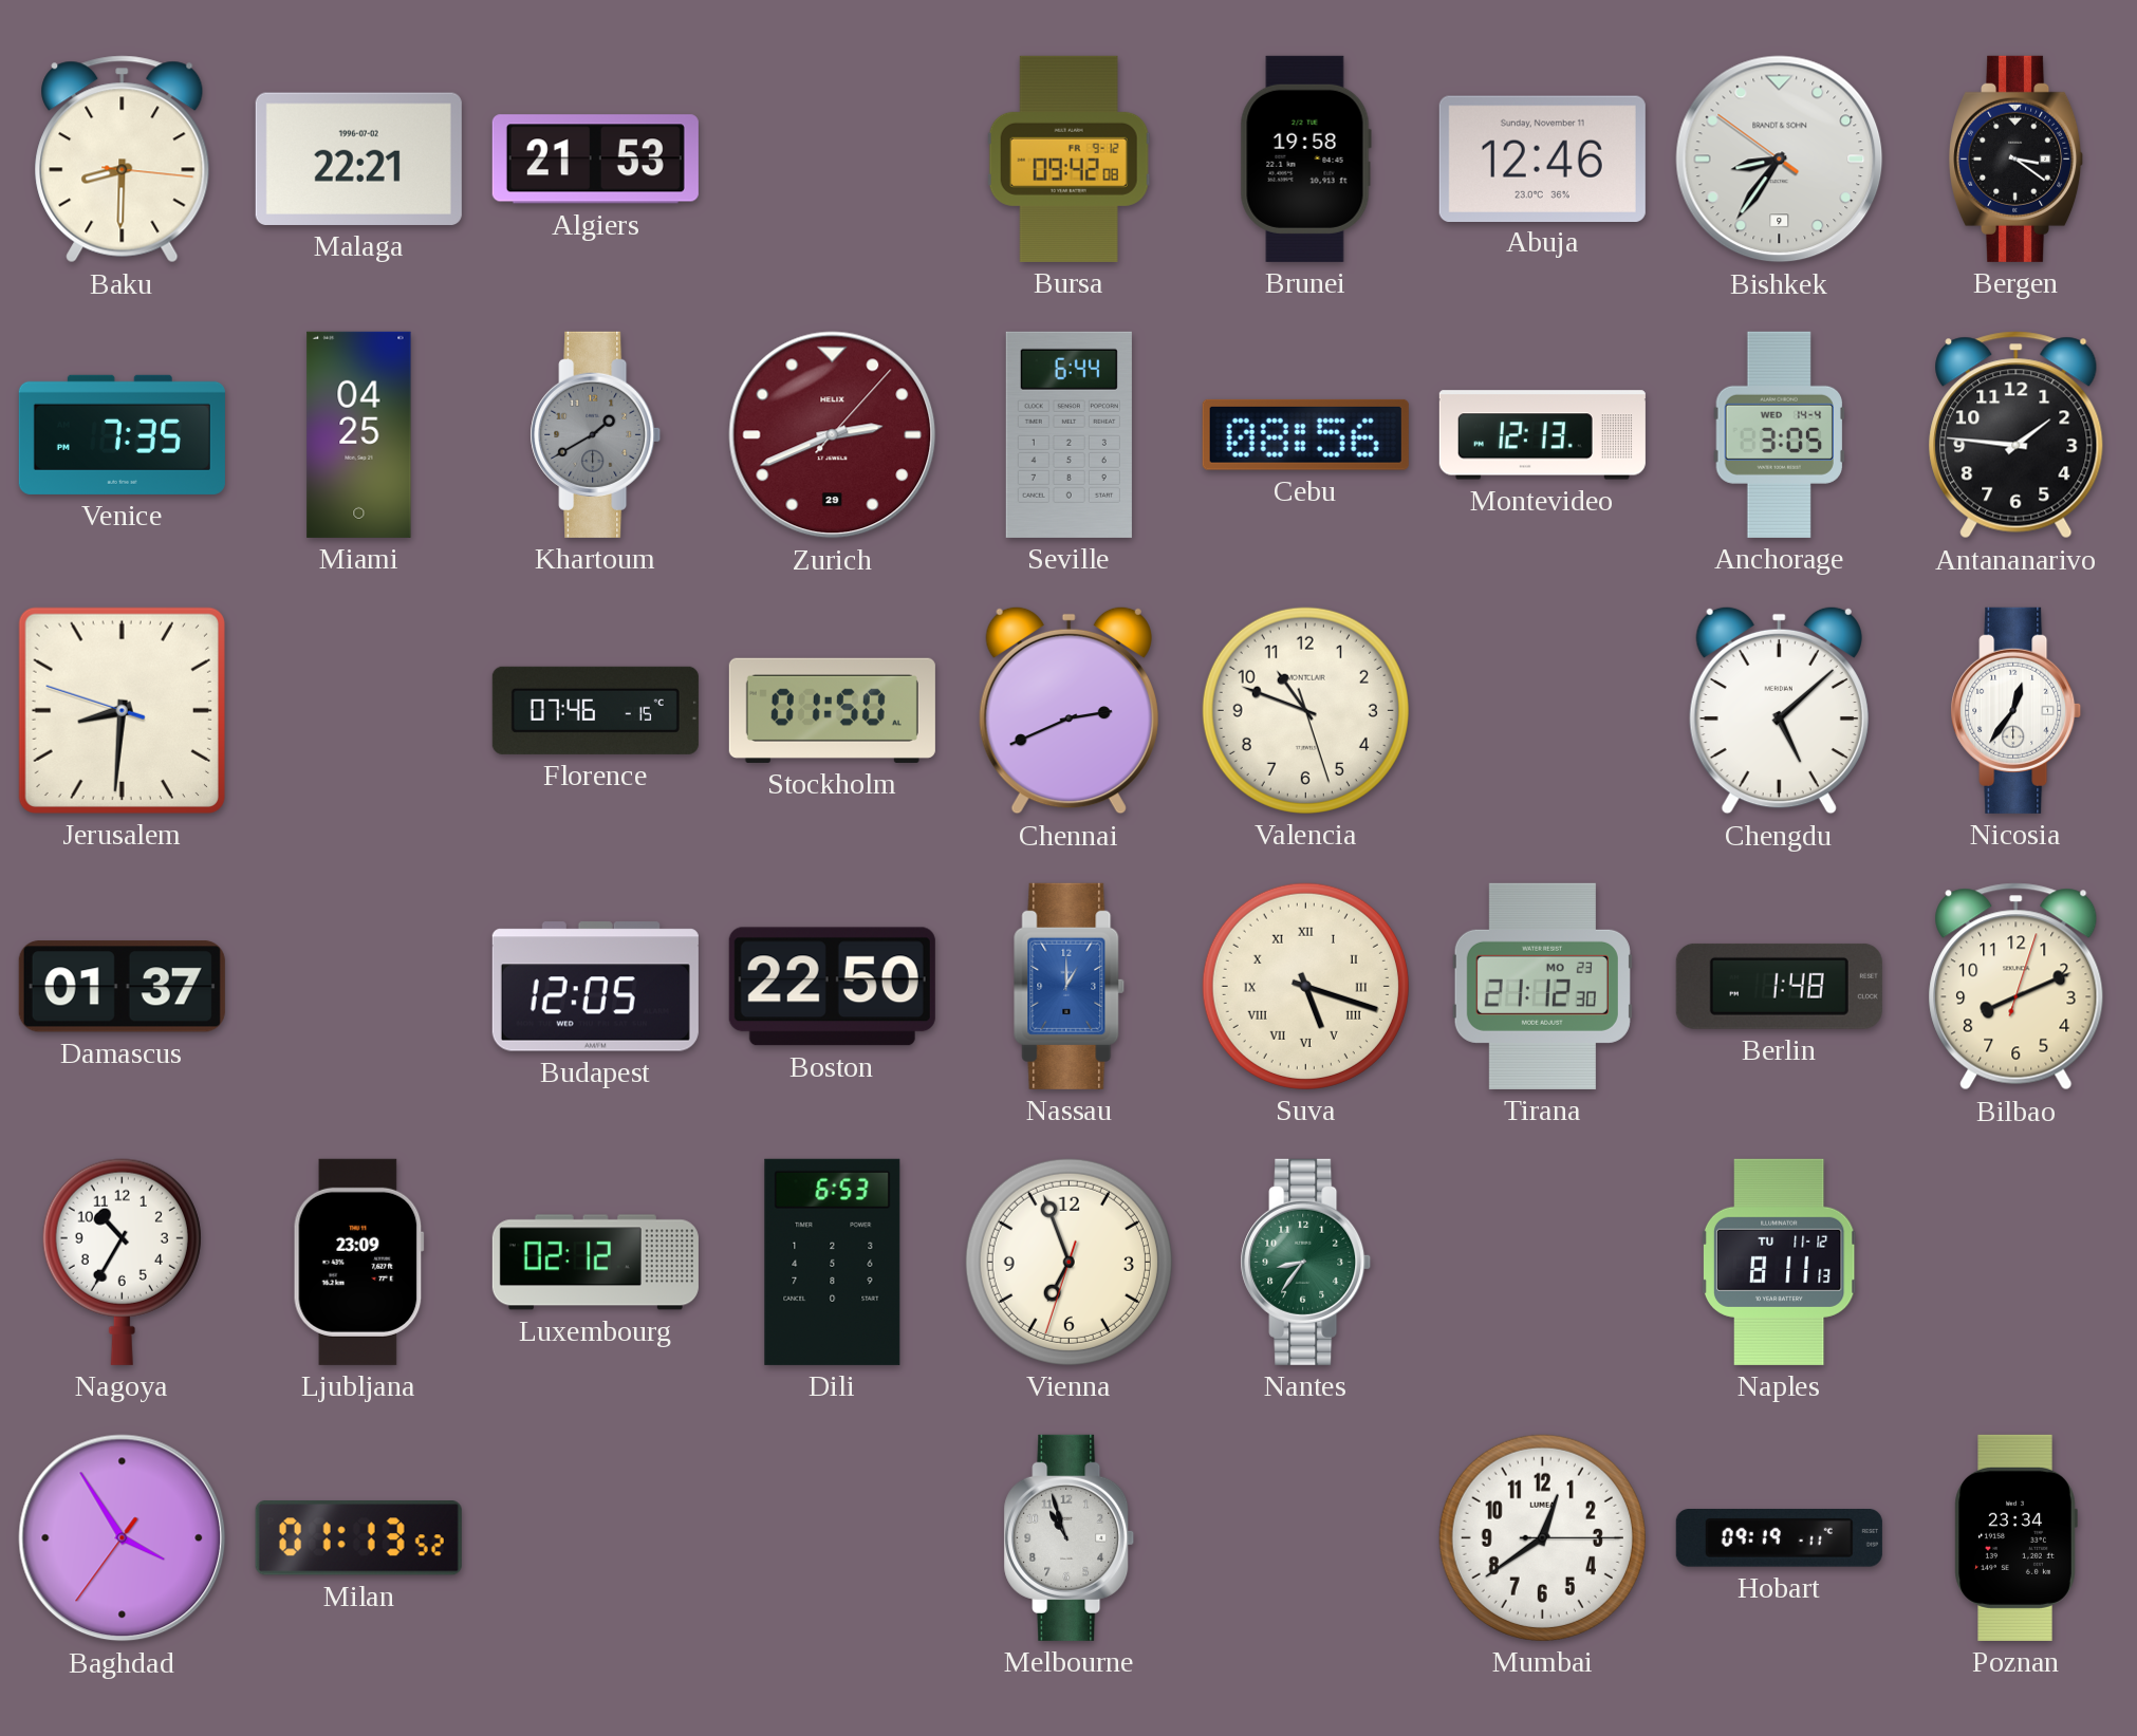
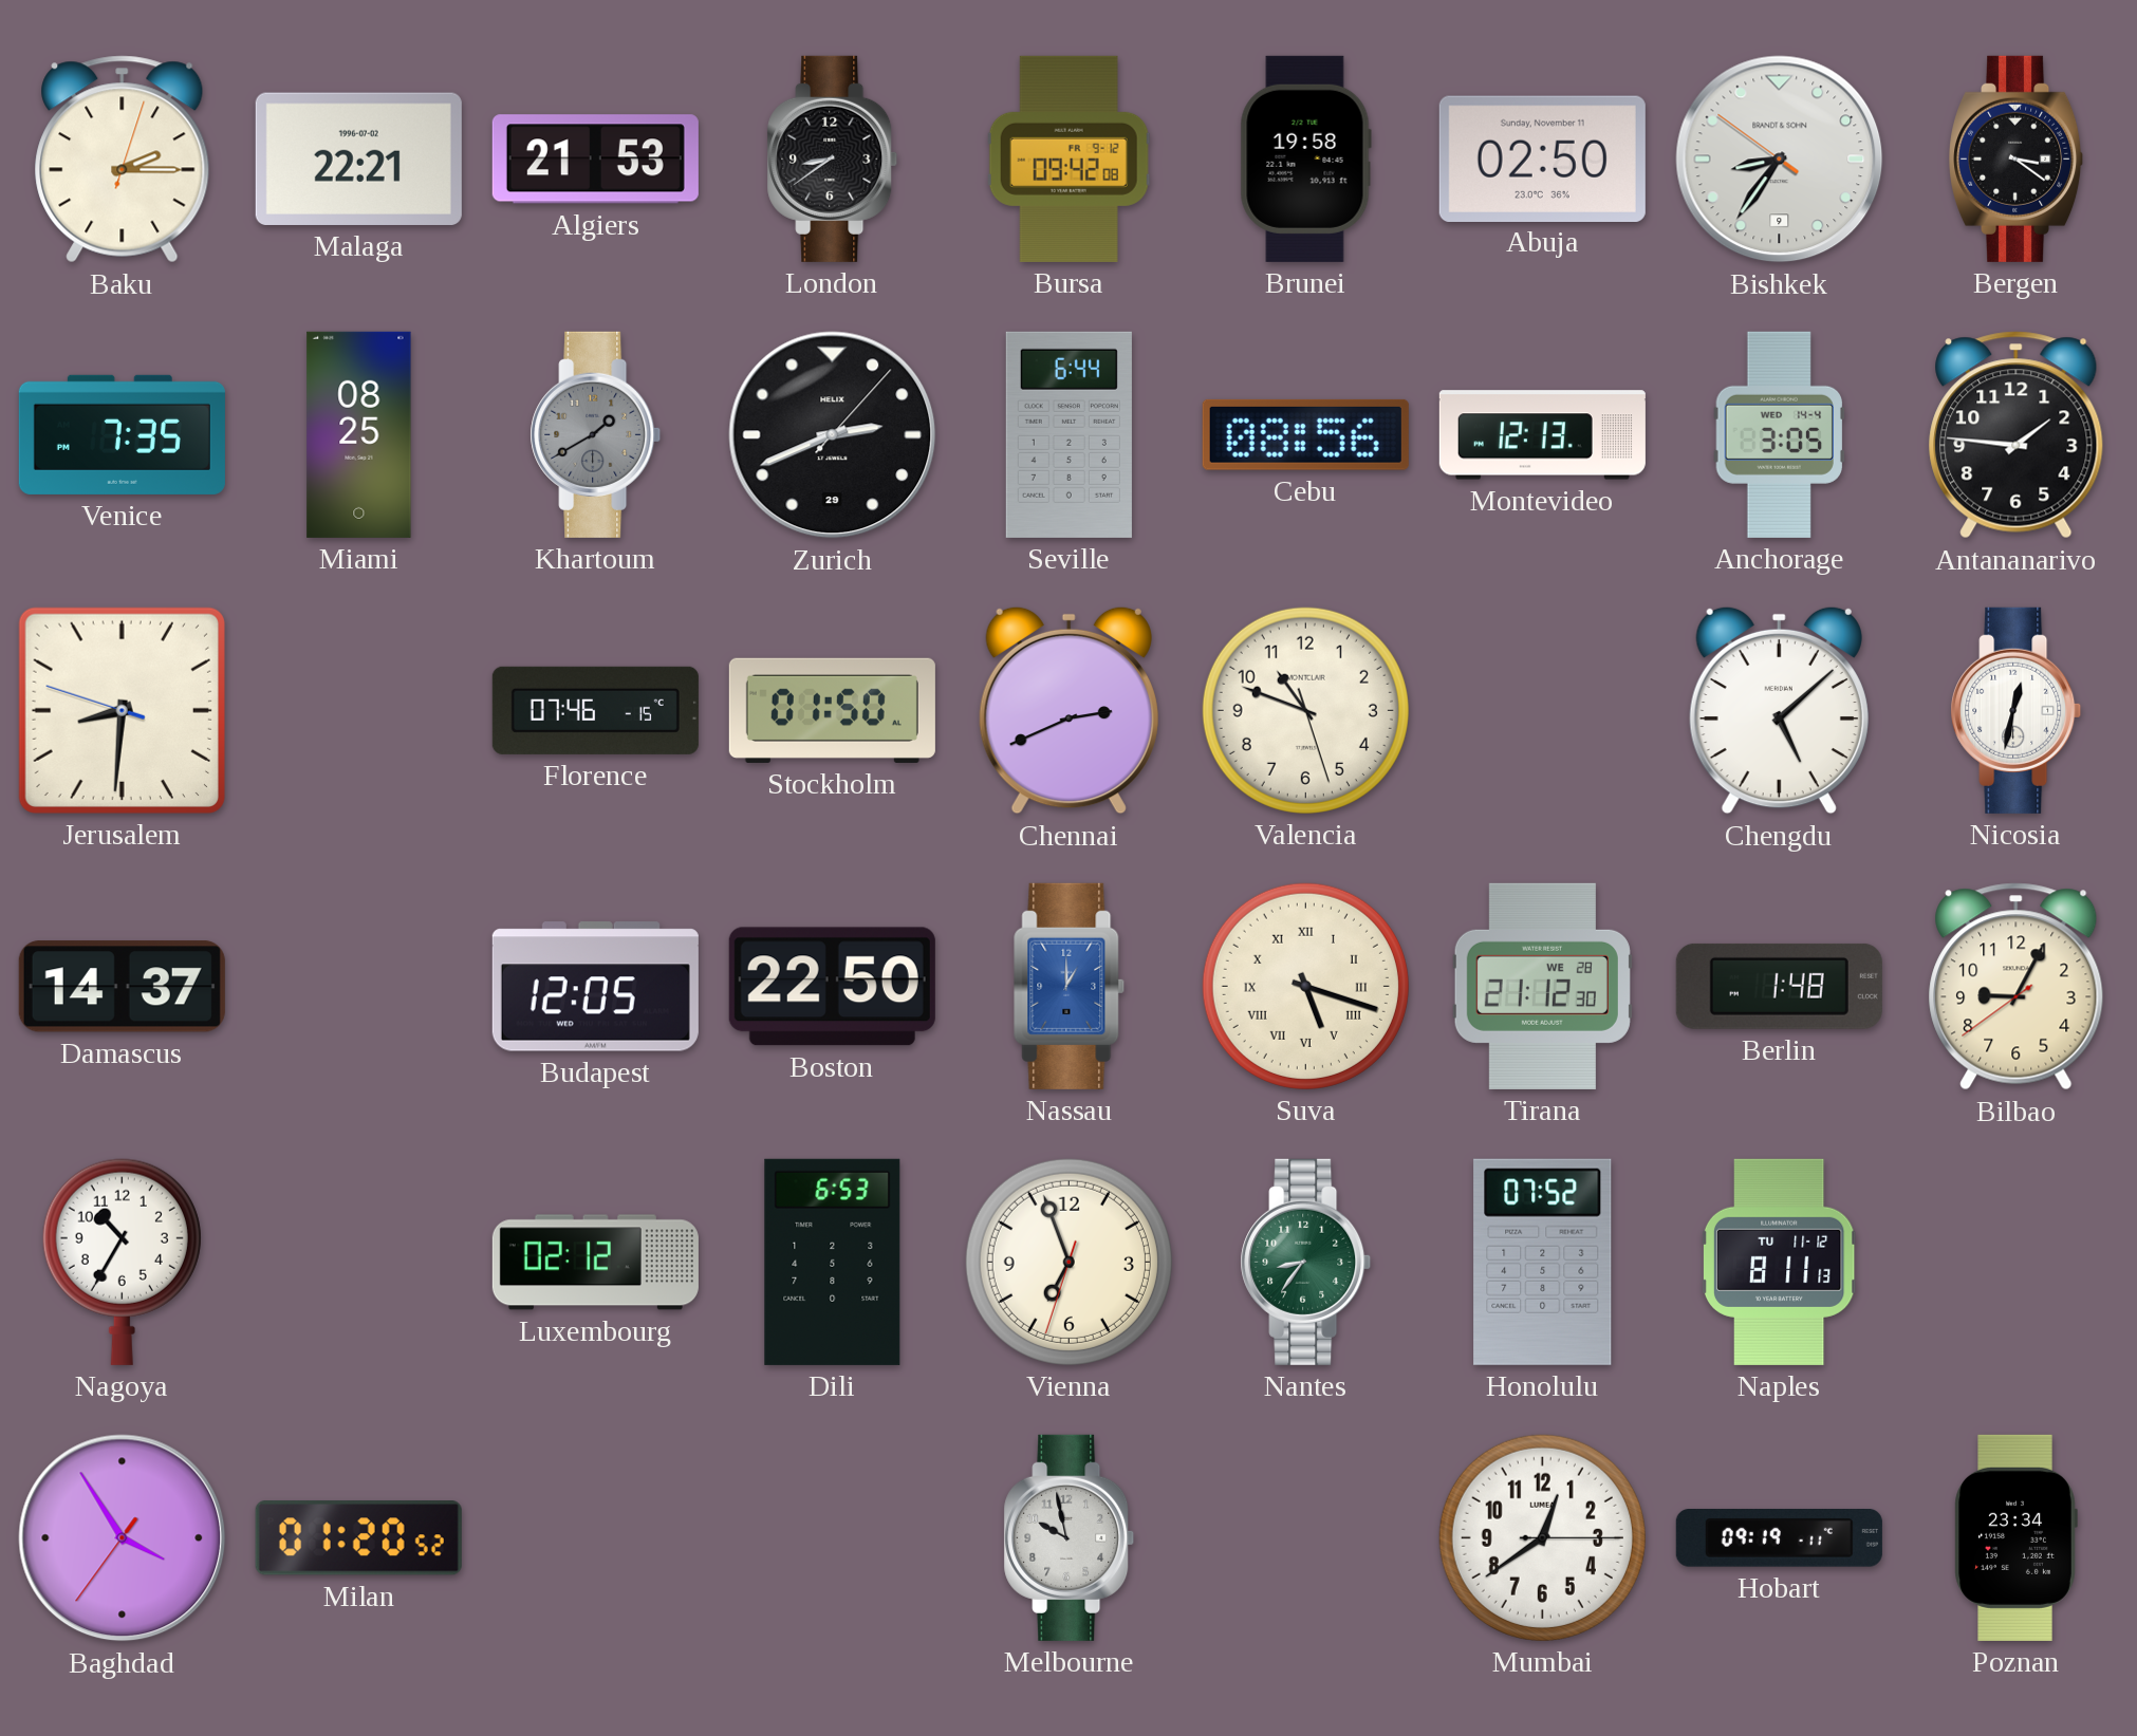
Baku: 8:30 -> 2:15
London: none -> 8:39
Abuja: 12:46 -> 02:50
Miami: 04:25 -> 08:25
Zurich dial: burgundy -> black
Nicosia: 12:36 -> 12:32
Damascus: 01:37 -> 14:37
Tirana date: MO 23 -> WE 28
Bilbao: 8:11 -> 9:04
Ljubljana: 23:09 -> none
Honolulu: none -> 07:52
Milan: 01:13 -> 01:20
Melbourne: 10:57 -> 9:58
